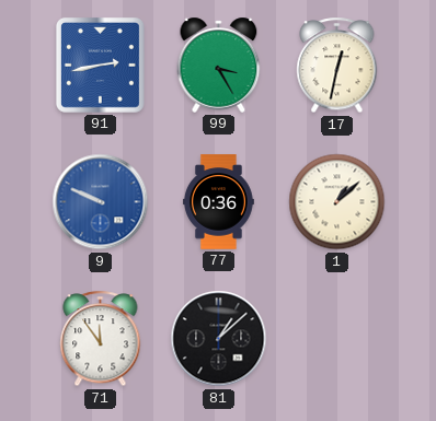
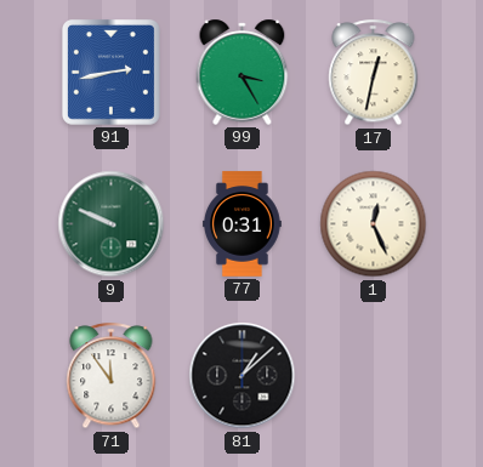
9 dial: blue -> green
77: 0:36 -> 0:31
1: 1:08 -> 12:26
